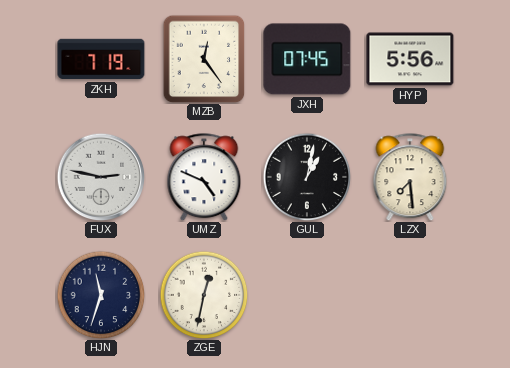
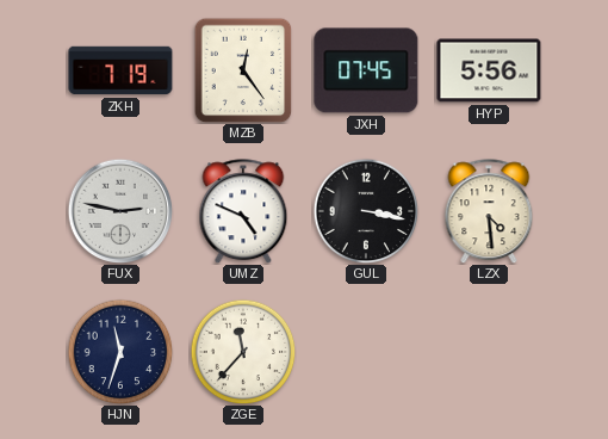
GUL: 1:02 -> 3:17
LZX: 7:29 -> 4:29
ZGE: 12:32 -> 11:37
